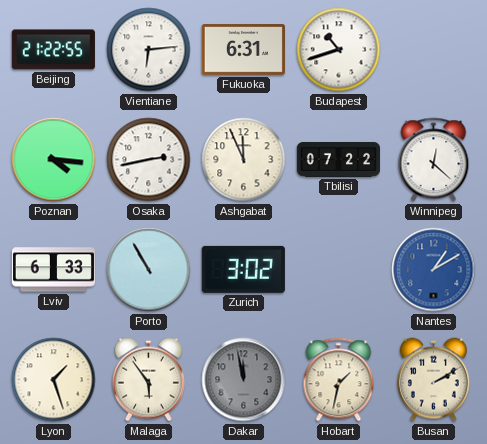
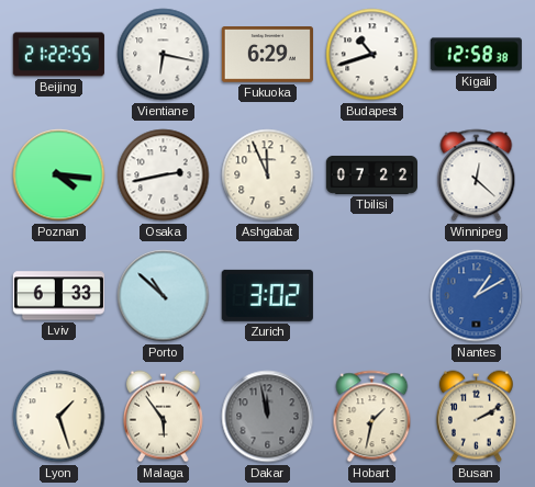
Vientiane: 6:14 -> 6:17
Fukuoka: 6:31 -> 6:29
Kigali: none -> 12:58
Porto: 10:55 -> 10:52
